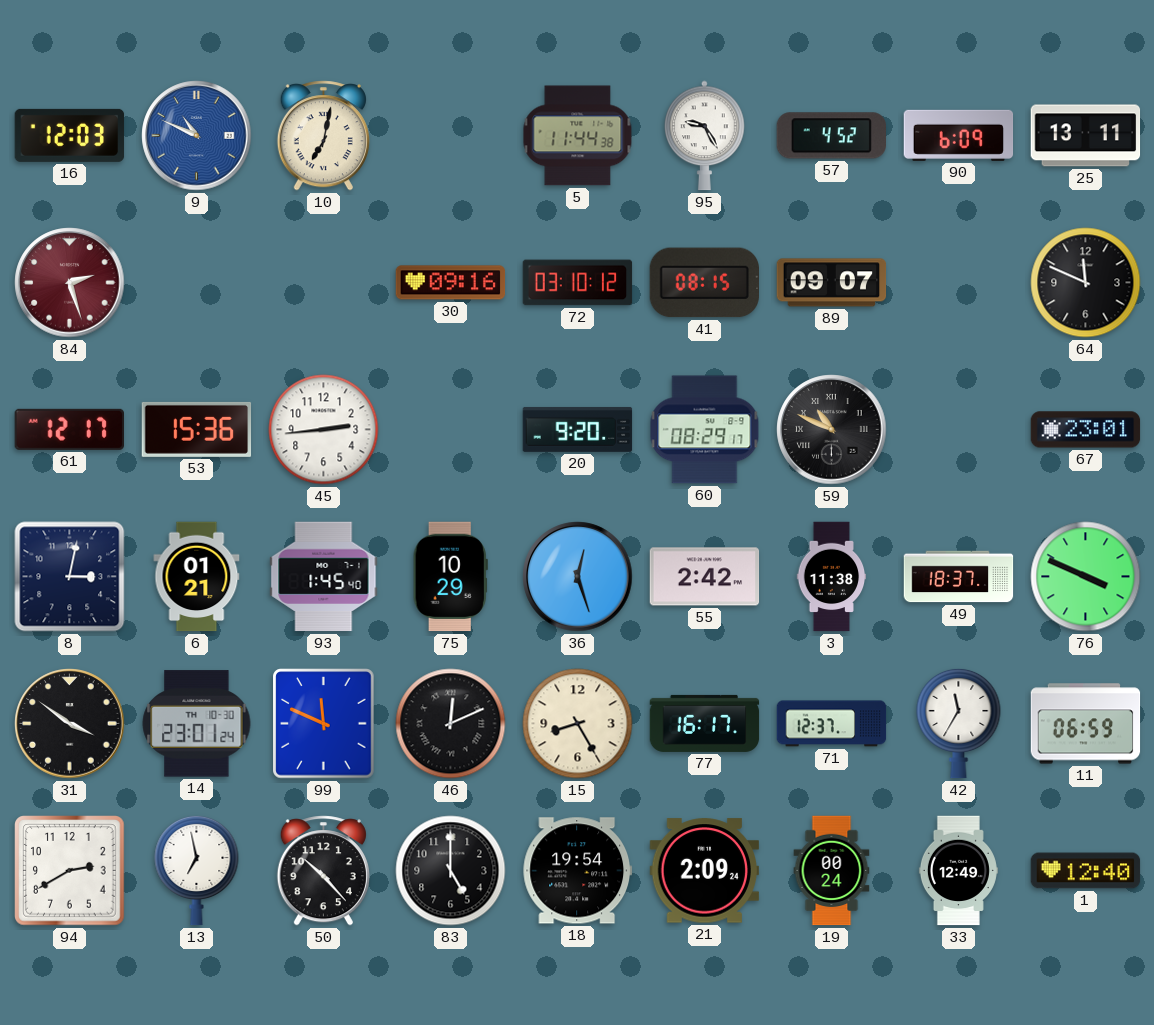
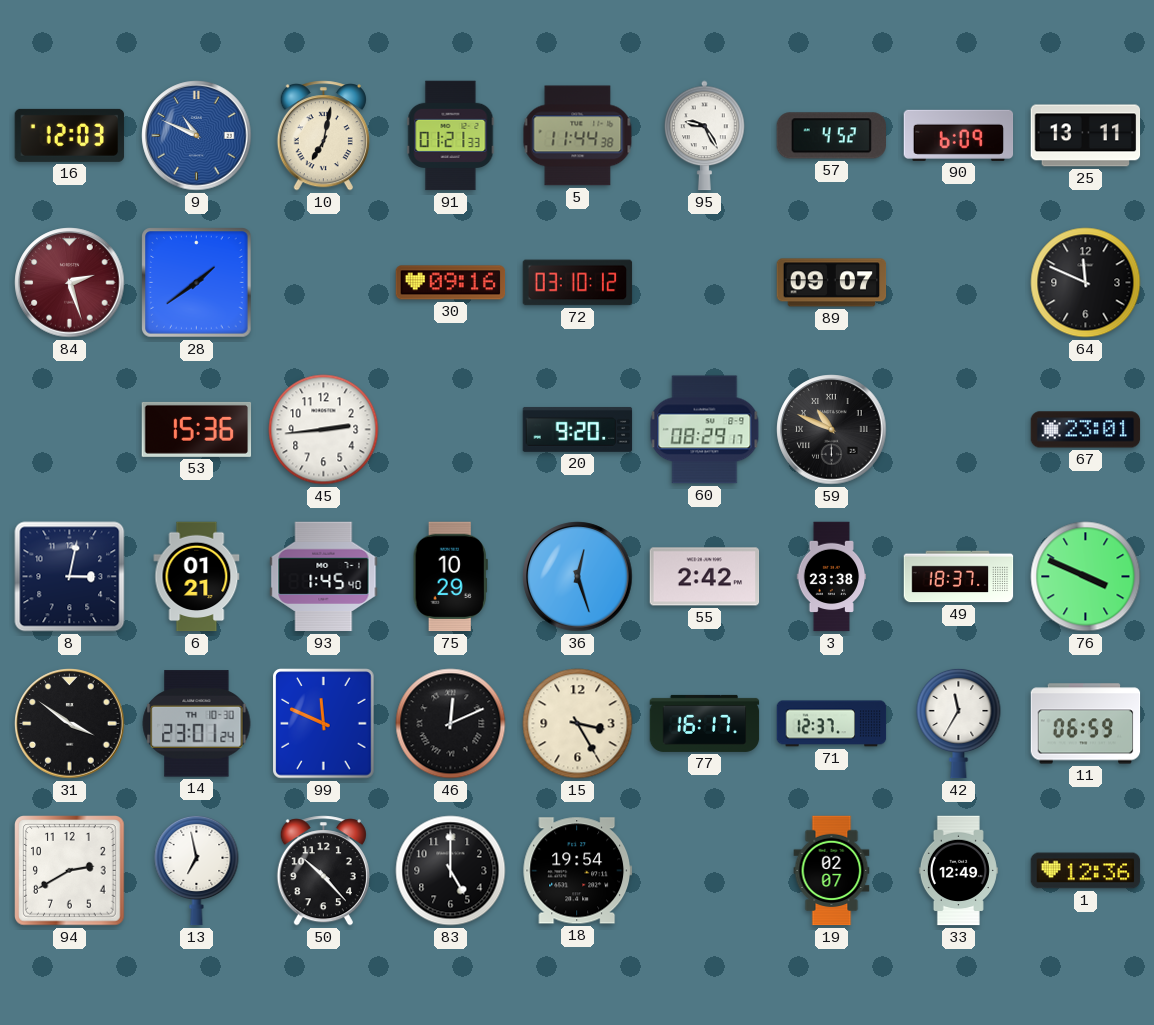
91: none -> 01:21
28: none -> 1:39
41: 08:15 -> none
61: 12:17 -> none
3: 11:38 -> 23:38
15: 8:25 -> 3:25
21: 2:09 -> none
19: 00:24 -> 02:07
1: 12:40 -> 12:36
